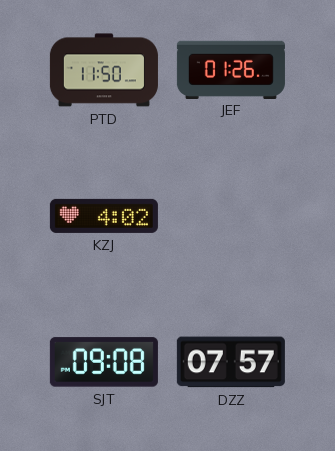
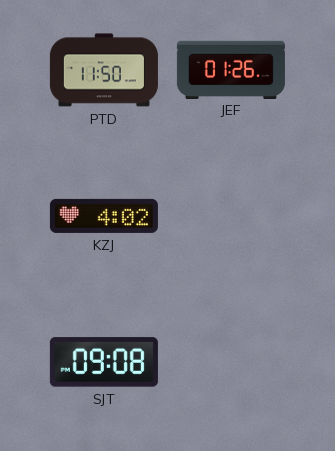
DZZ: 07:57 -> none
